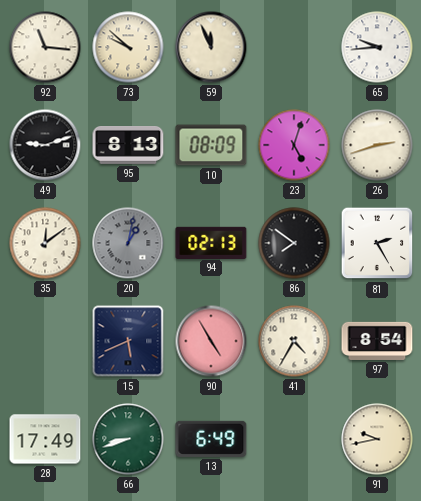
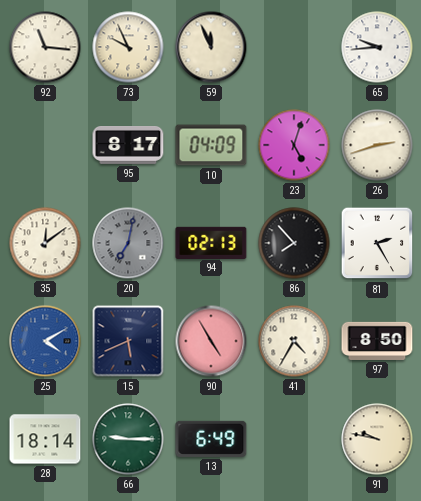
73: 9:52 -> 9:56
49: 9:12 -> none
95: 8:13 -> 8:17
10: 08:09 -> 04:09
20: 1:02 -> 7:02
86: 7:51 -> 7:53
25: none -> 4:10
97: 8:54 -> 8:50
28: 17:49 -> 18:14
66: 8:42 -> 9:15
91: 9:43 -> 9:47
